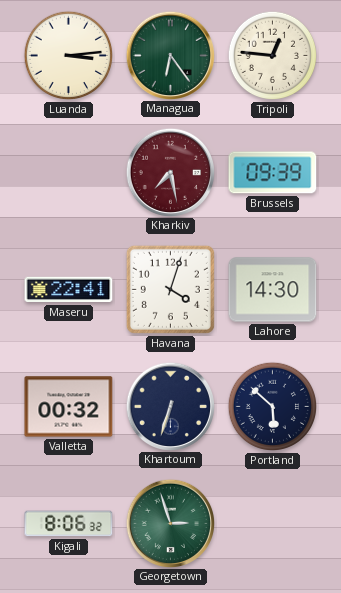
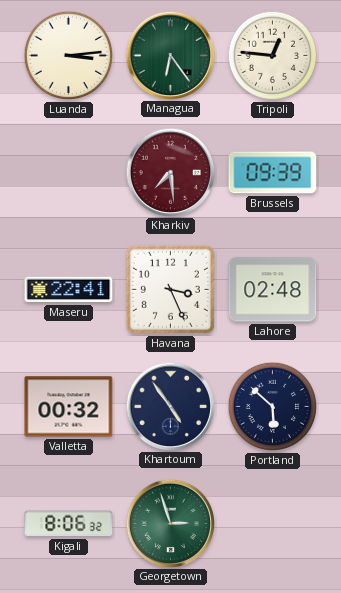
Kharkiv: 7:28 -> 7:29
Havana: 4:03 -> 3:26
Lahore: 14:30 -> 02:48
Khartoum: 6:33 -> 4:54
